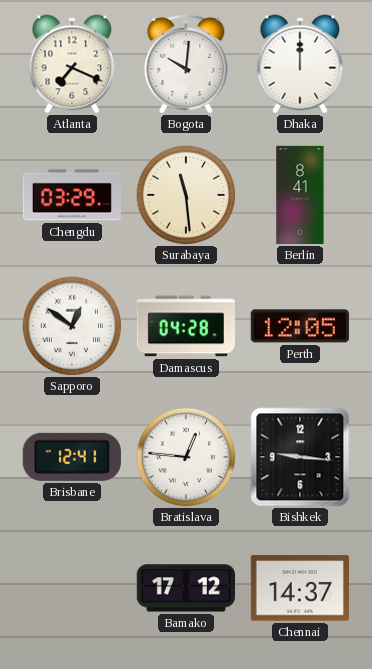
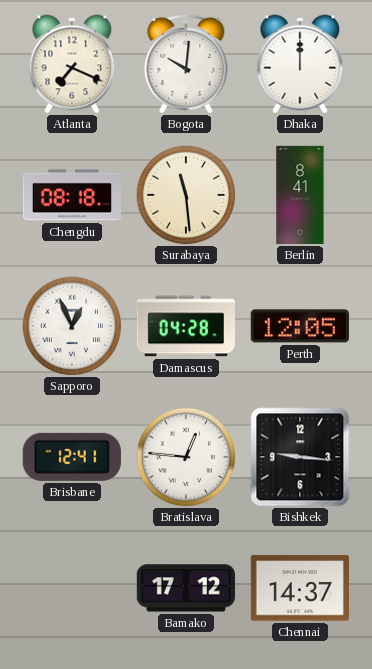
Chengdu: 03:29 -> 08:18
Sapporo: 12:51 -> 12:56
